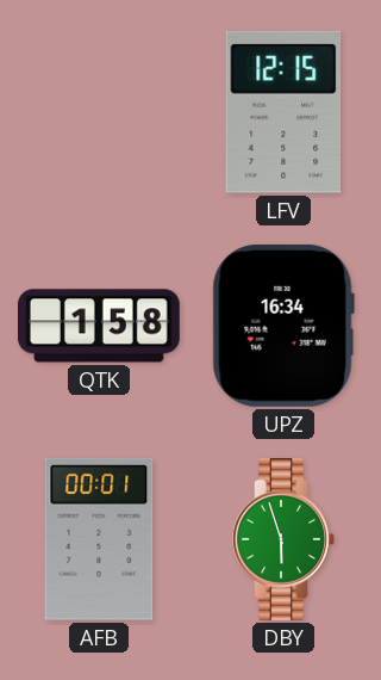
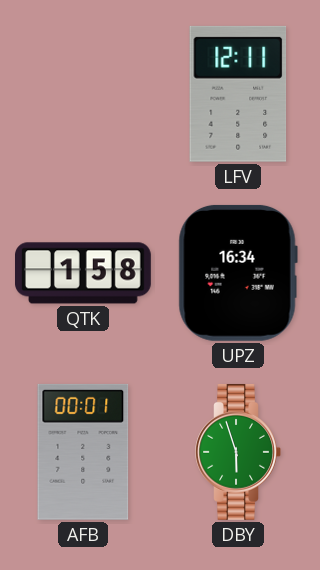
LFV: 12:15 -> 12:11
